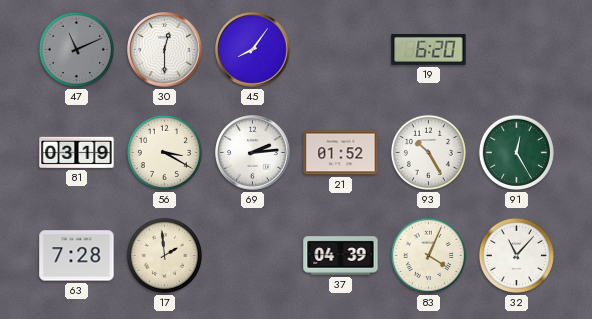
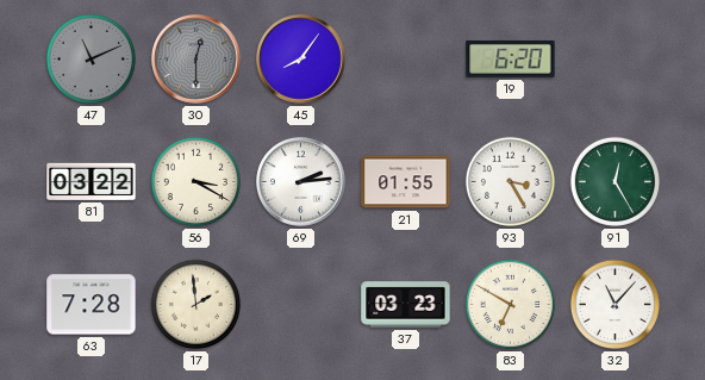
30 dial: white -> grey
81: 03:19 -> 03:22
21: 01:52 -> 01:55
93: 10:25 -> 3:25
37: 04:39 -> 03:23
83: 4:04 -> 6:50
